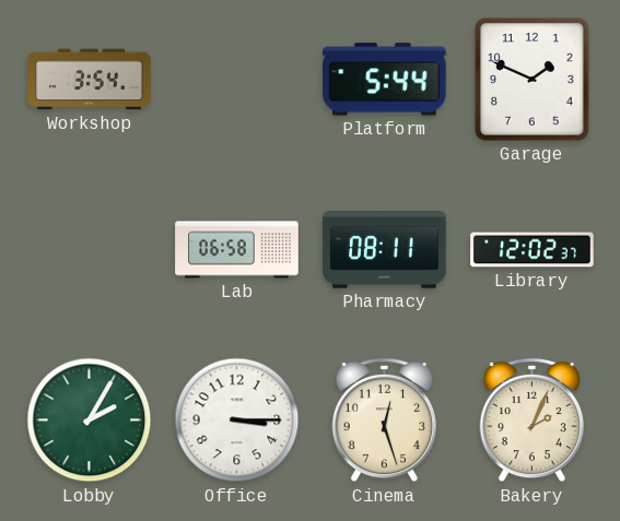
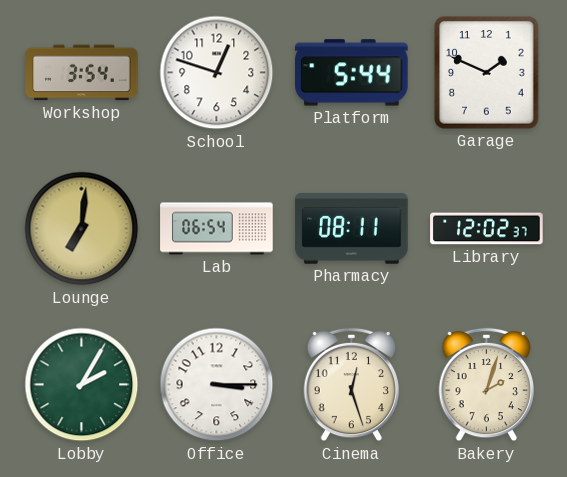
School: none -> 12:48
Lounge: none -> 7:01
Lab: 06:58 -> 06:54
Bakery: 2:04 -> 2:03
